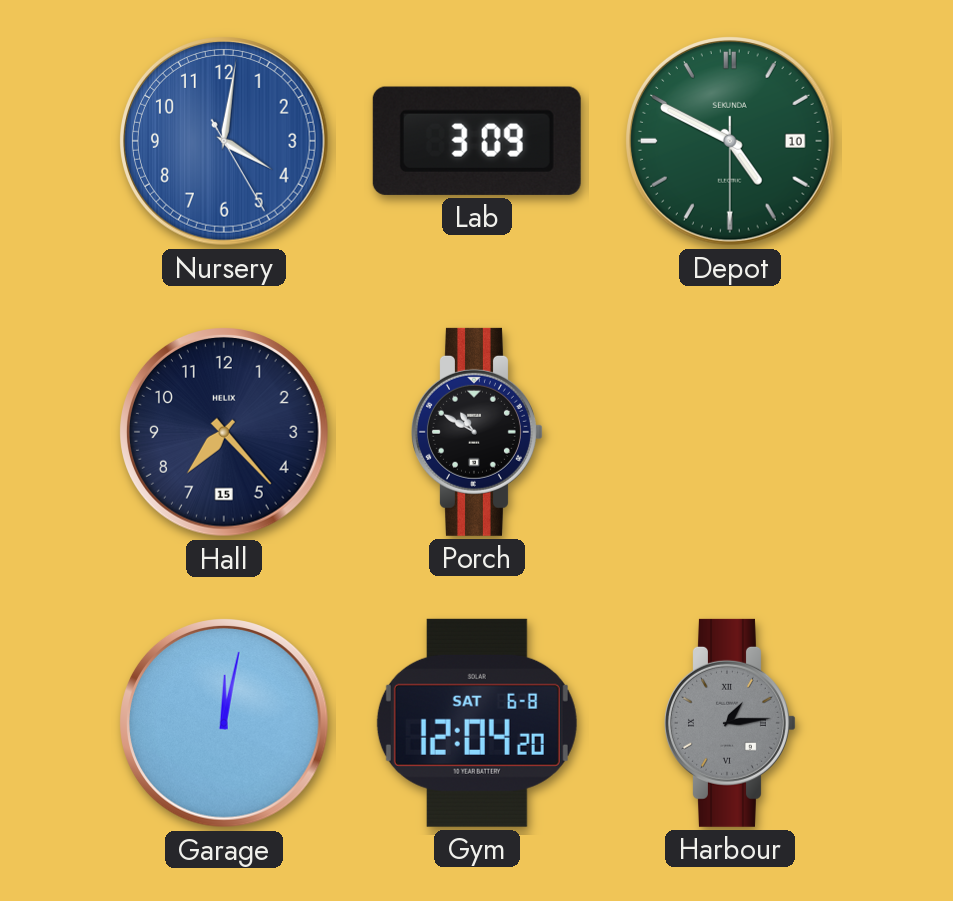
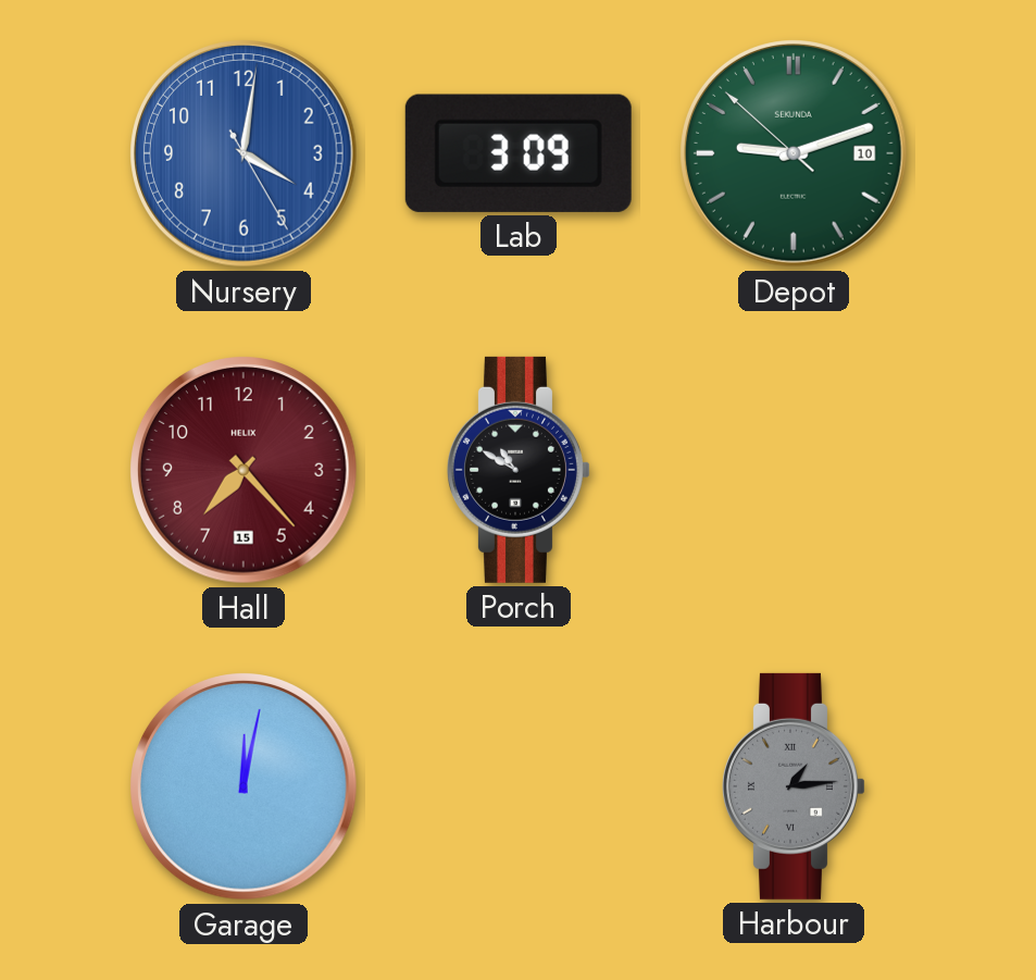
Depot: 4:49 -> 9:11
Hall dial: navy -> burgundy
Gym: 12:04 -> none
